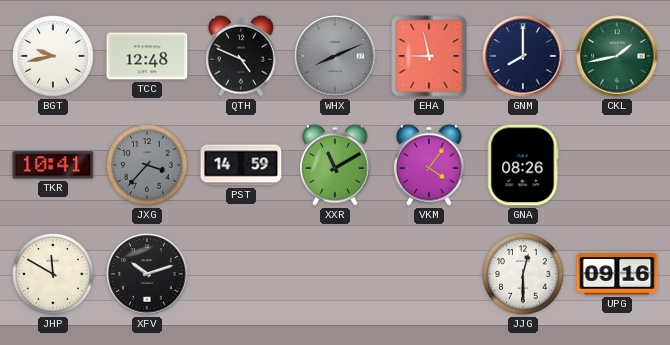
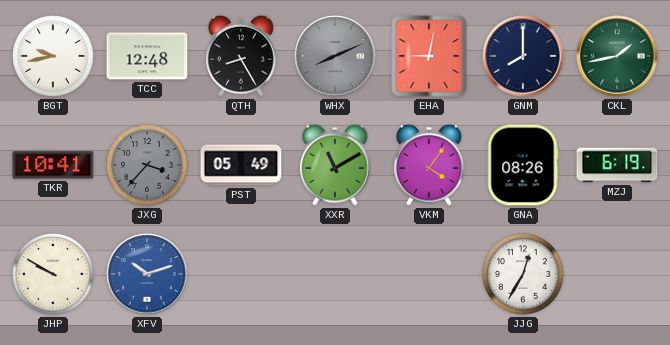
QTH: 4:49 -> 8:25
EHA: 8:58 -> 9:02
PST: 14:59 -> 05:49
MZJ: none -> 6:19
JHP: 11:50 -> 9:50
XFV dial: black -> blue
JJG: 12:30 -> 12:35
UPG: 09:16 -> none
